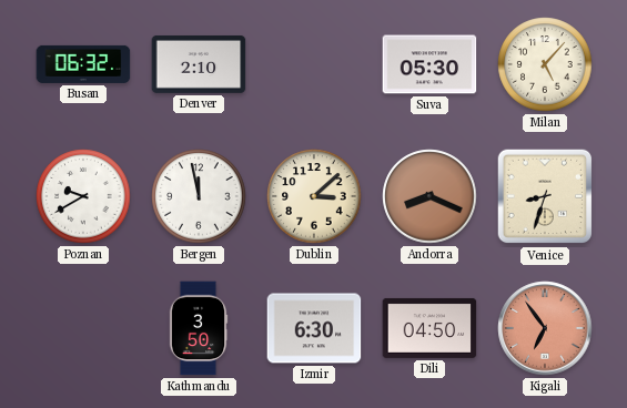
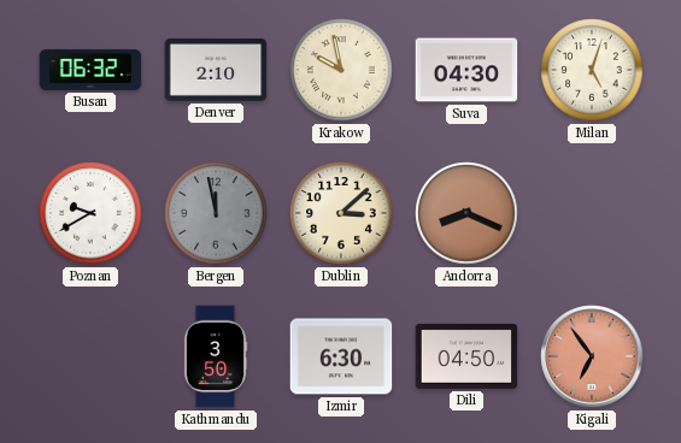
Krakow: none -> 9:58
Suva: 05:30 -> 04:30
Milan: 5:07 -> 5:03
Bergen dial: white -> grey
Venice: 8:33 -> none
